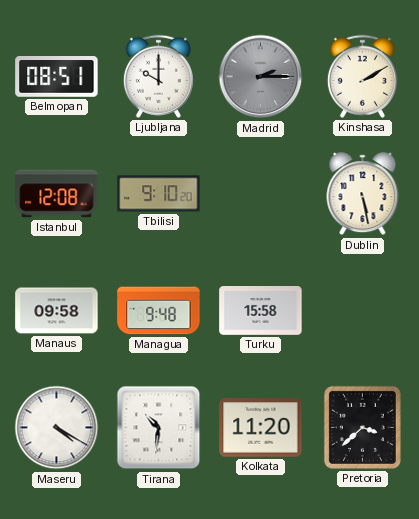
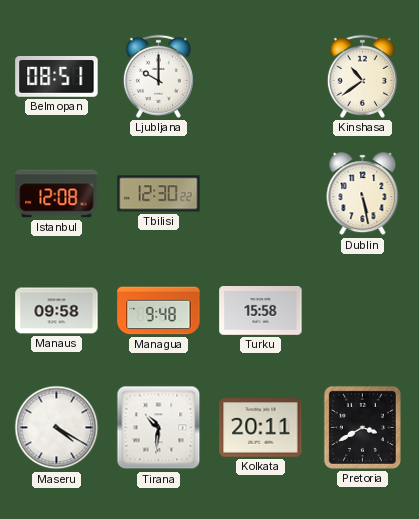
Madrid: 2:15 -> none
Kinshasa: 2:10 -> 10:39
Tbilisi: 9:10 -> 12:30
Kolkata: 11:20 -> 20:11
Pretoria: 3:38 -> 3:40
